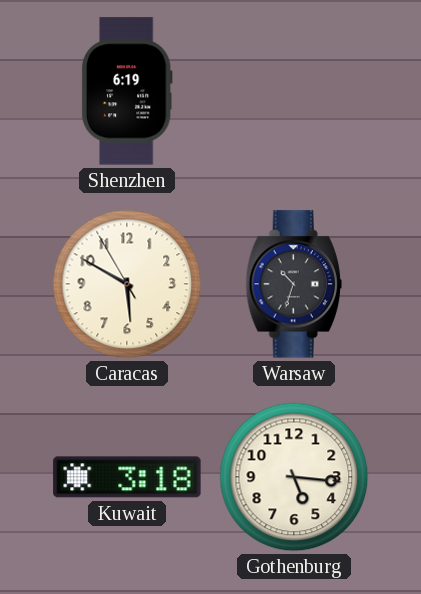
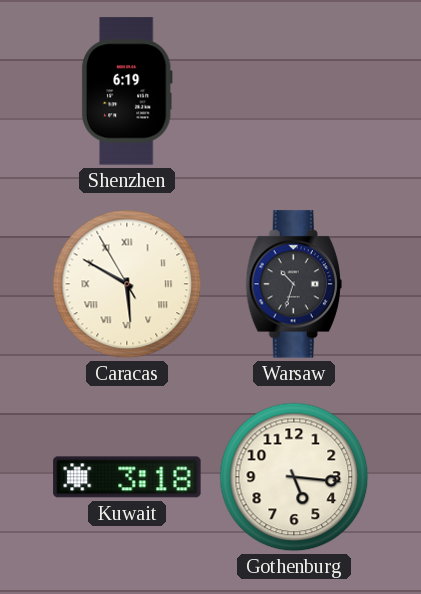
Caracas numerals: Arabic -> Roman
